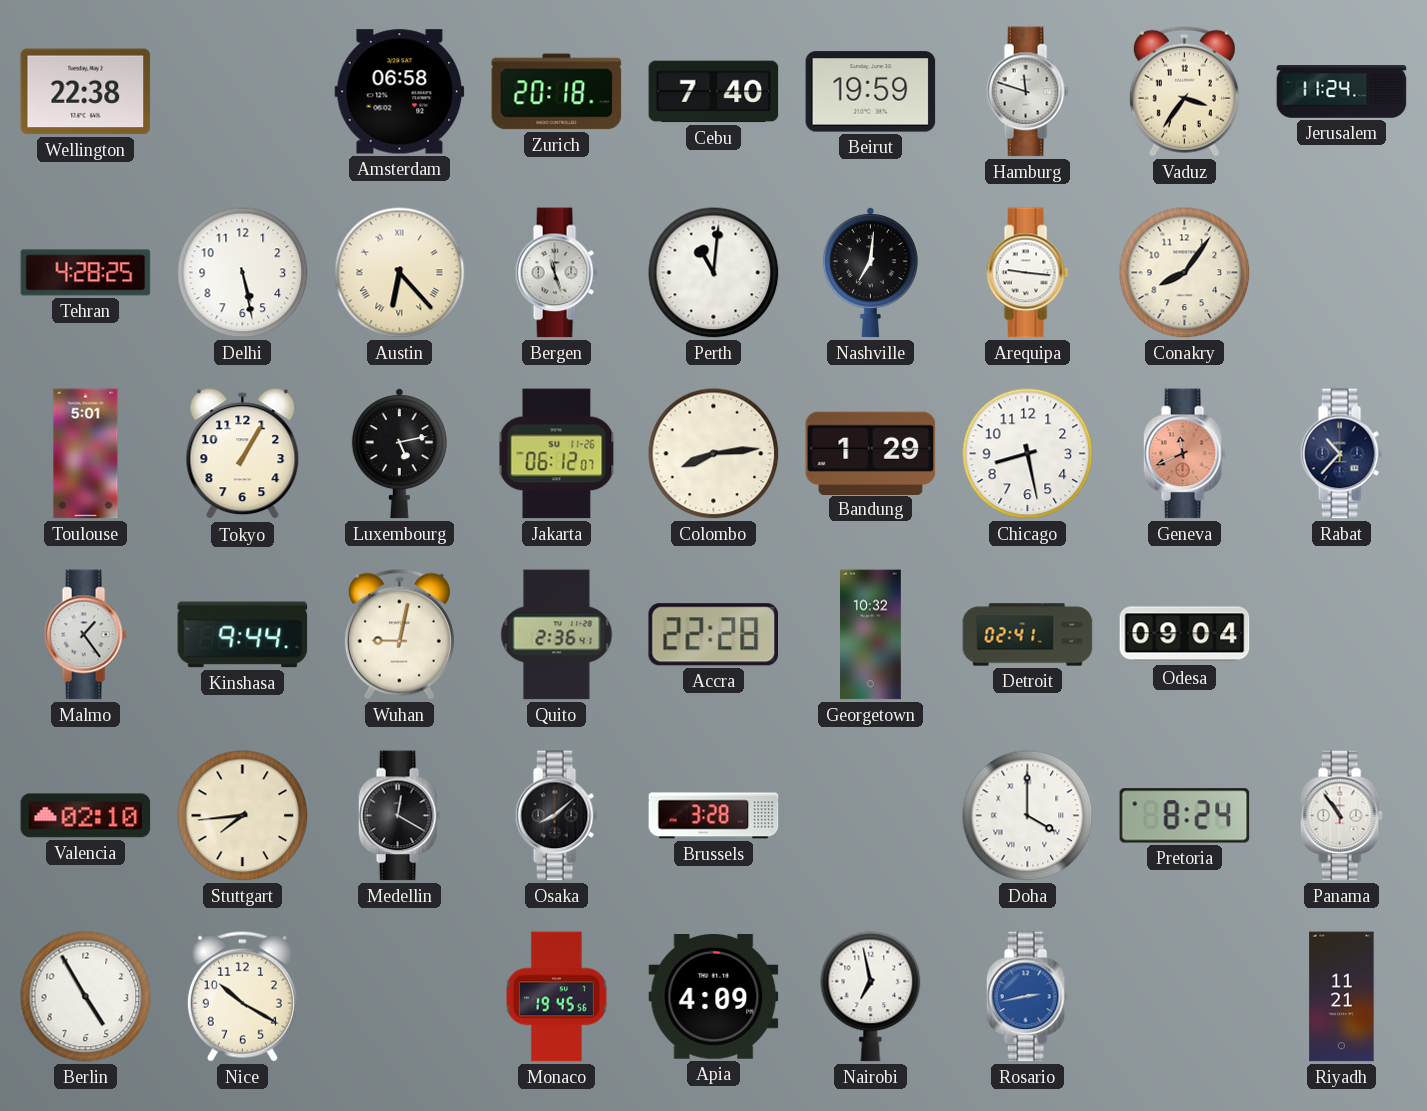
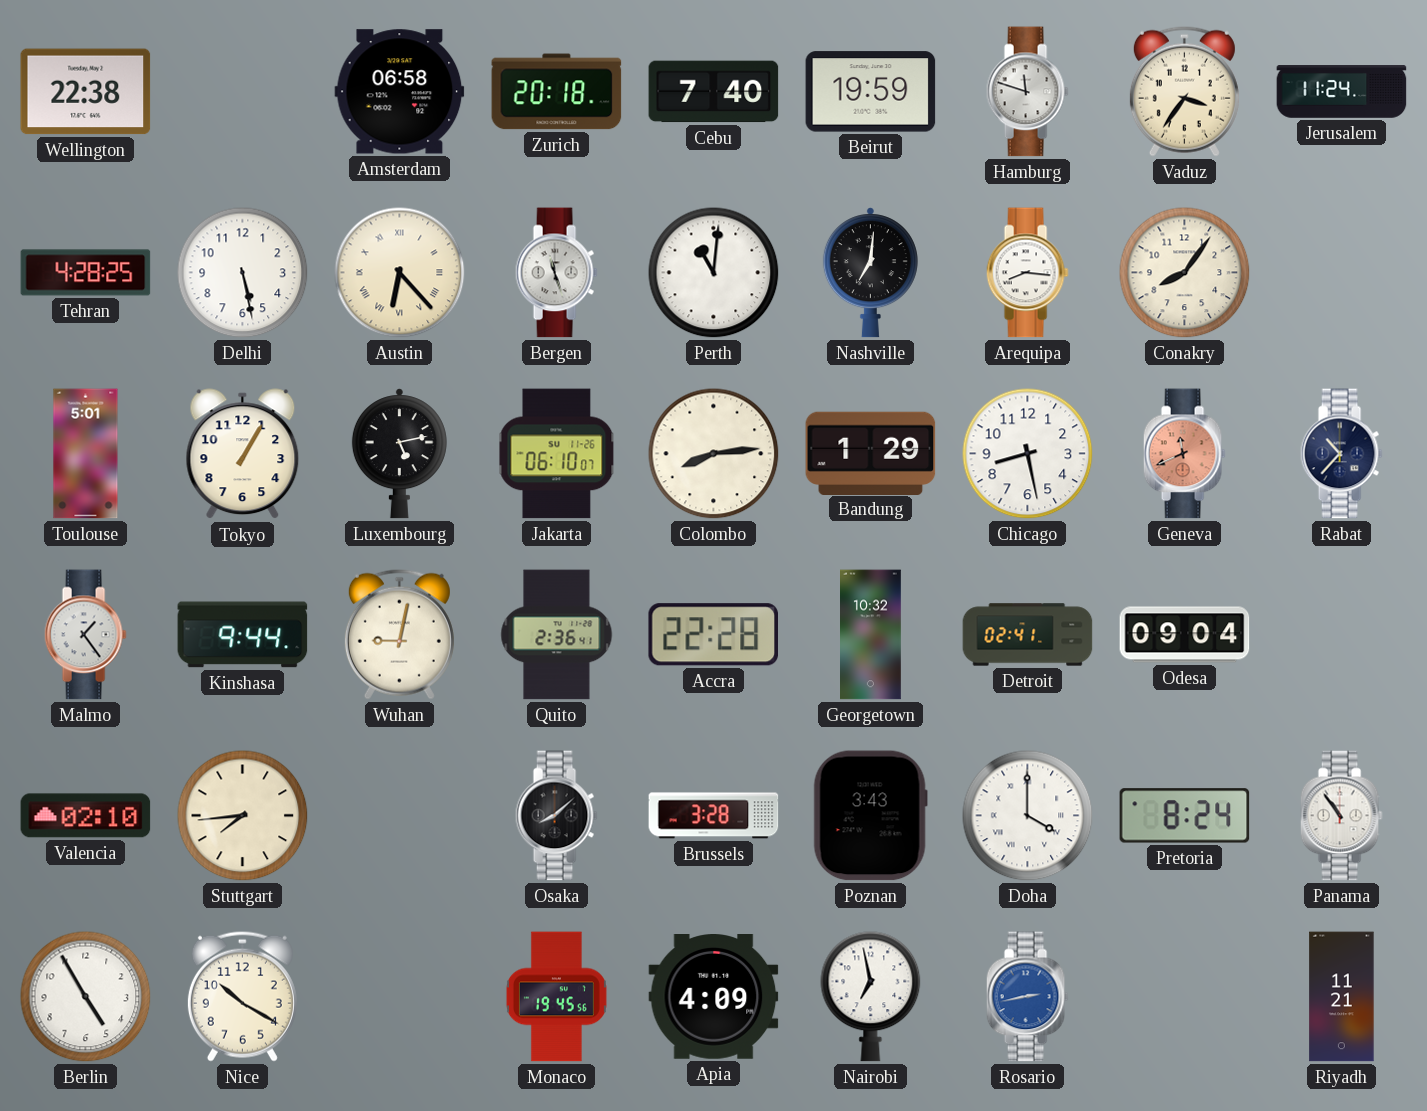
Arequipa: 9:16 -> 8:16
Jakarta: 06:12 -> 06:10
Medellin: 12:20 -> none
Poznan: none -> 3:43
